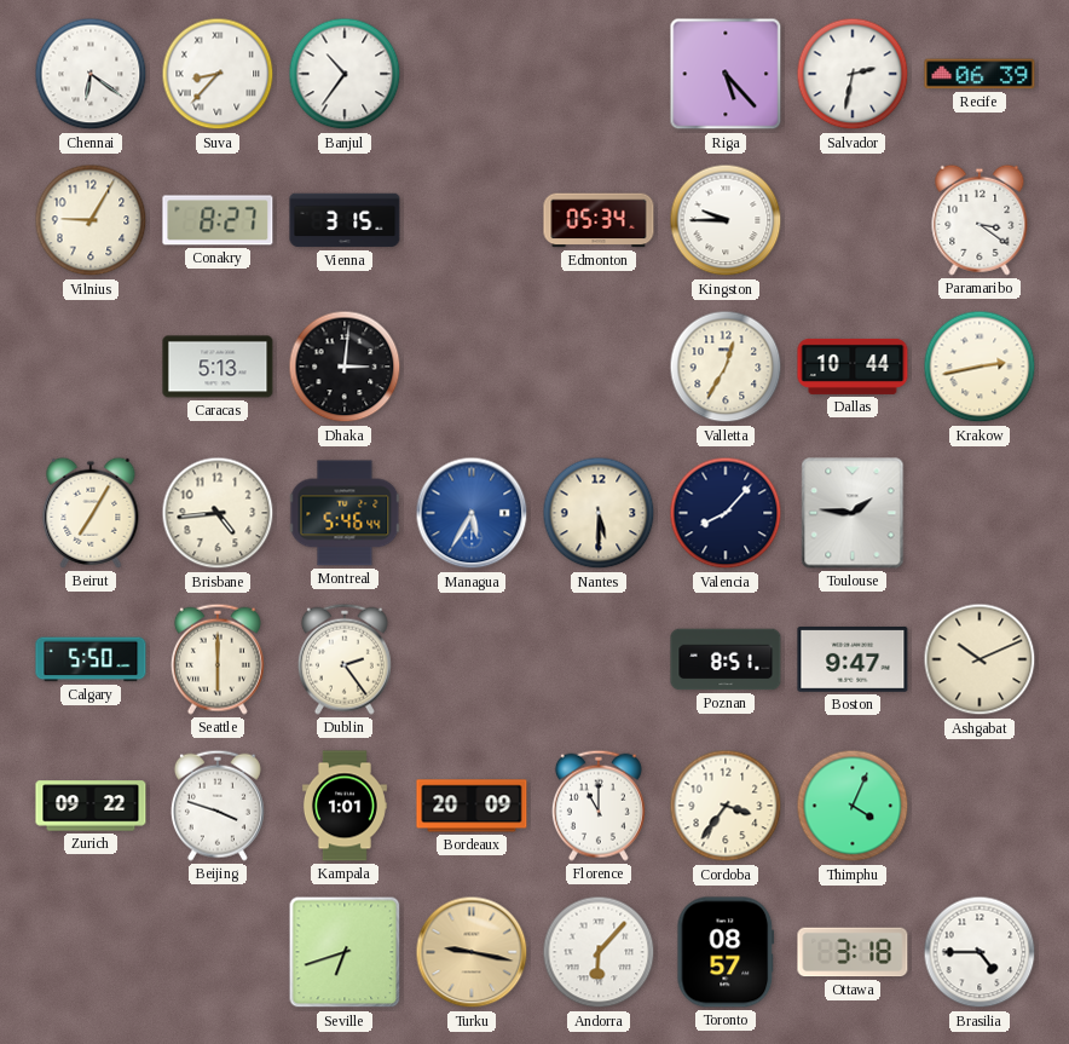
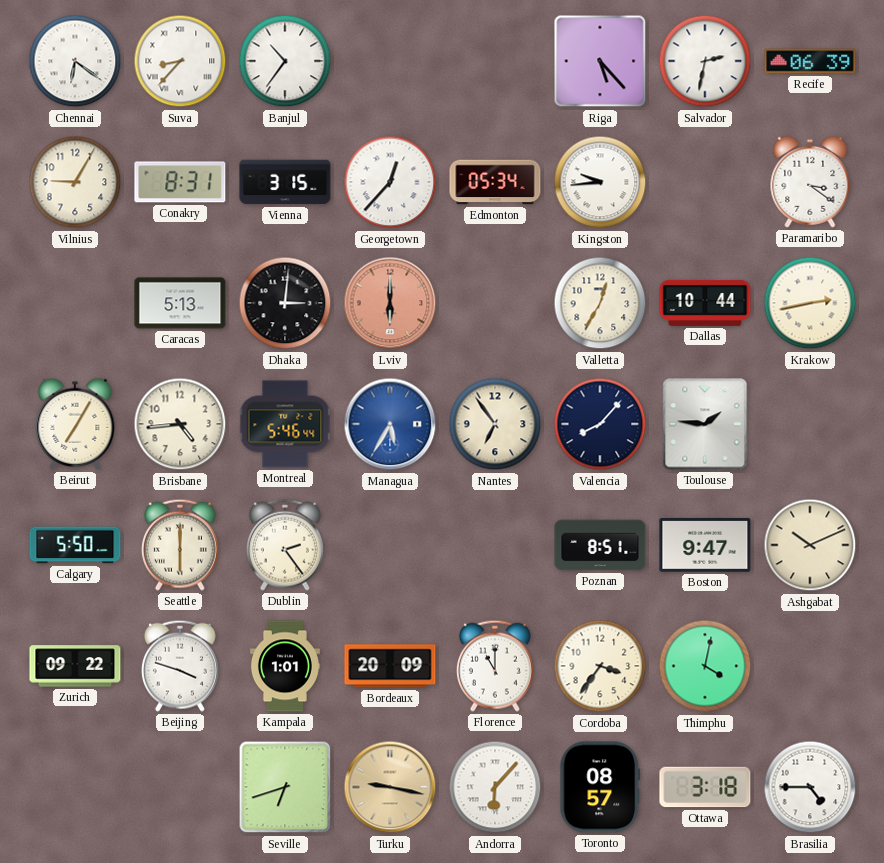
Conakry: 8:27 -> 8:31
Georgetown: none -> 12:37
Kingston: 9:45 -> 9:44
Lviv: none -> 6:00
Nantes: 5:30 -> 6:54
Thimphu: 4:04 -> 4:02
